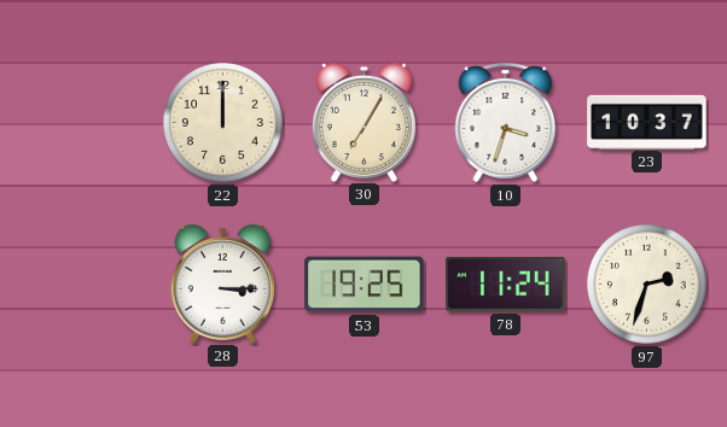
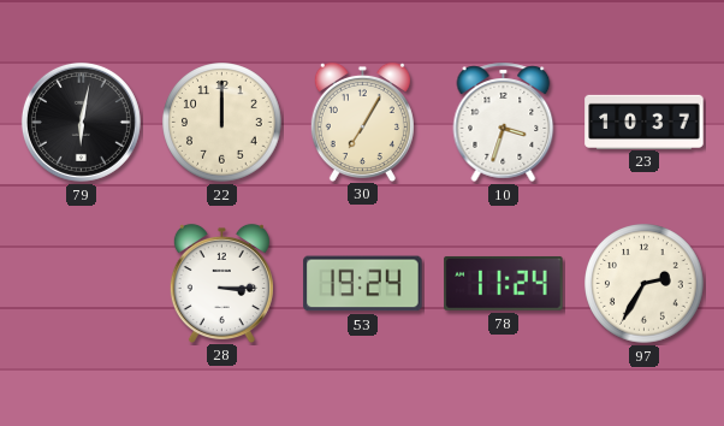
79: none -> 6:02
53: 19:25 -> 19:24
97: 2:33 -> 2:35
